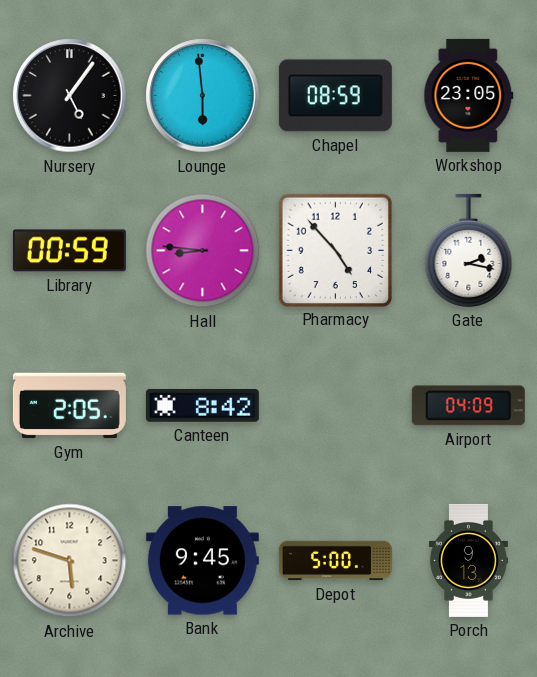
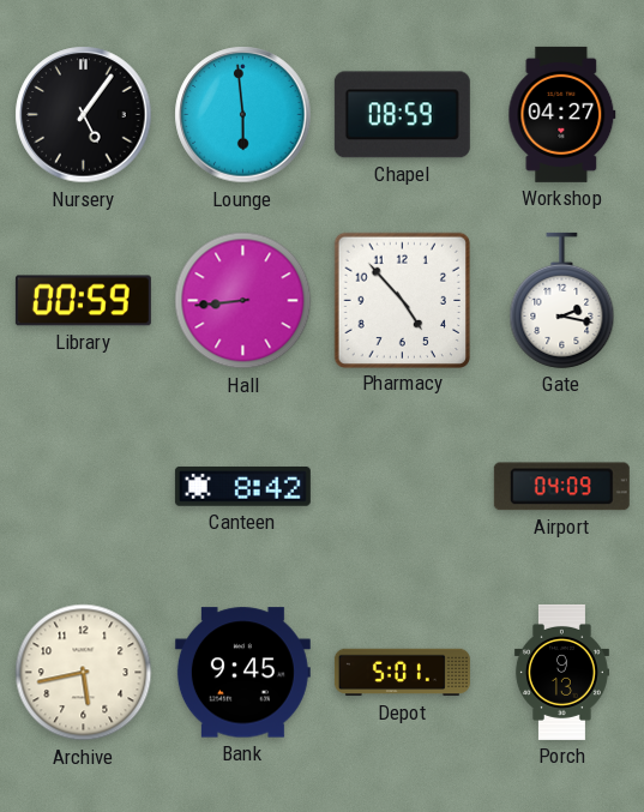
Workshop: 23:05 -> 04:27
Hall: 8:46 -> 8:44
Gym: 2:05 -> none
Archive: 5:48 -> 5:43
Depot: 5:00 -> 5:01
